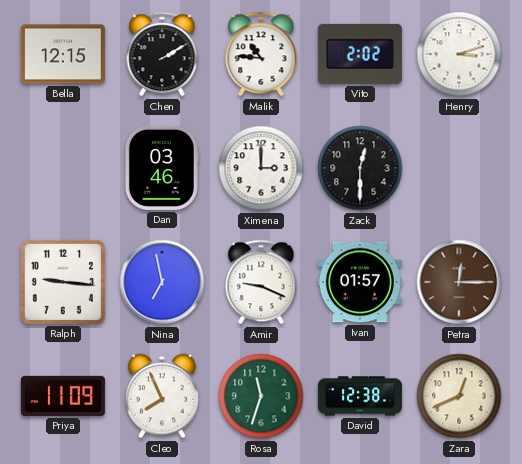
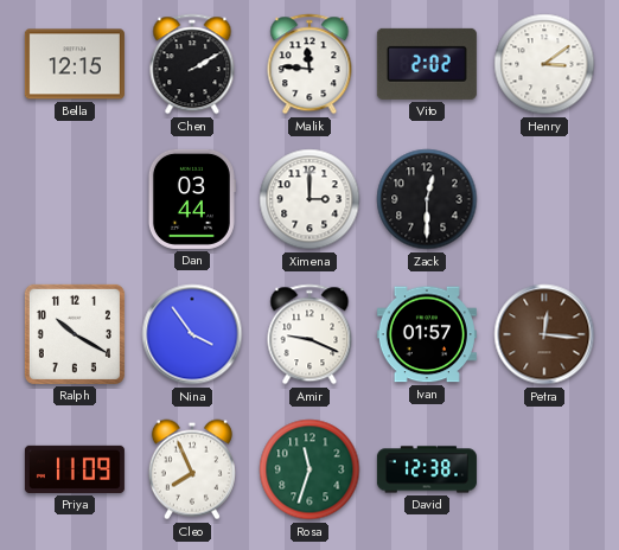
Malik: 10:46 -> 11:46
Henry: 3:12 -> 3:09
Dan: 03:46 -> 03:44
Ralph: 9:16 -> 10:20
Nina: 6:58 -> 3:54
Petra: 12:15 -> 12:16
Zara: 12:41 -> none
